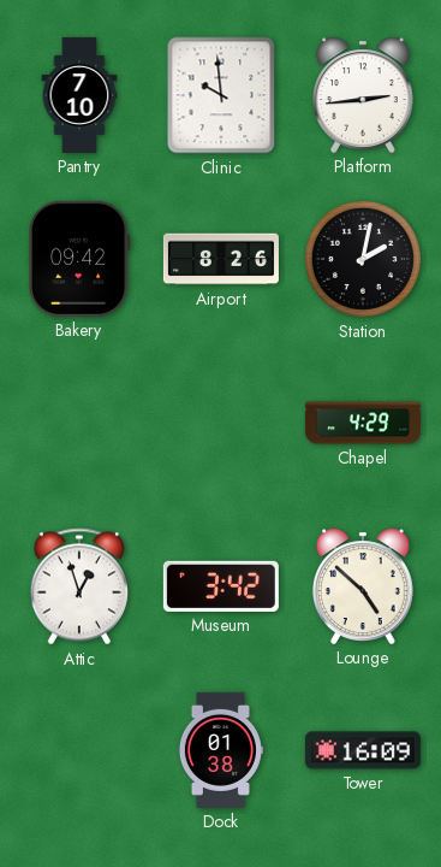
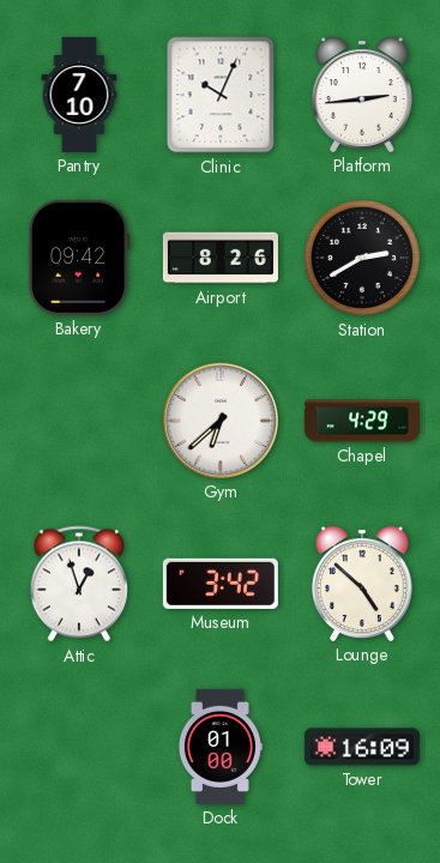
Clinic: 9:59 -> 10:04
Station: 2:02 -> 2:40
Gym: none -> 6:38
Dock: 01:38 -> 01:00
